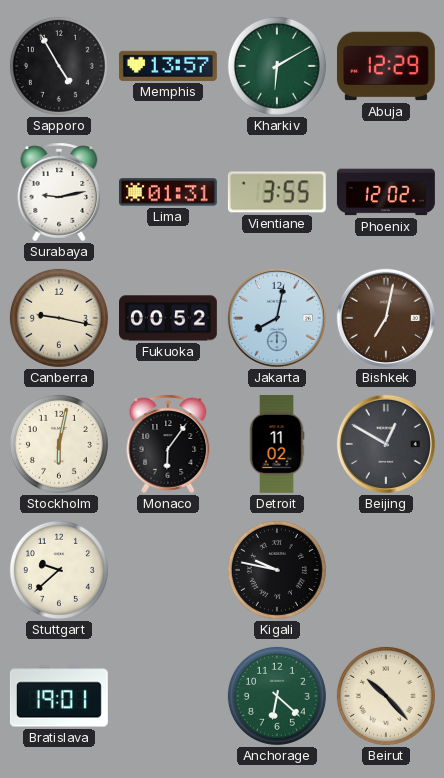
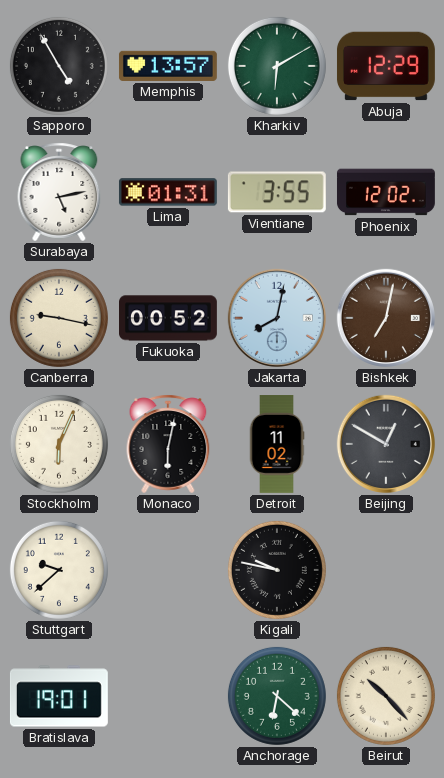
Surabaya: 9:13 -> 5:13
Stockholm: 6:02 -> 6:04
Monaco: 6:06 -> 6:02
